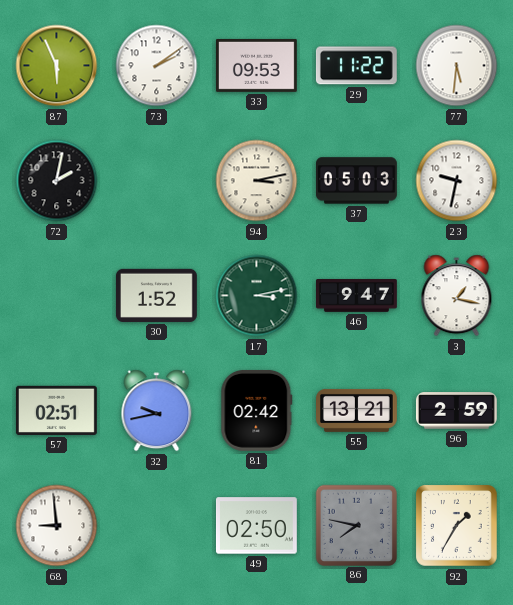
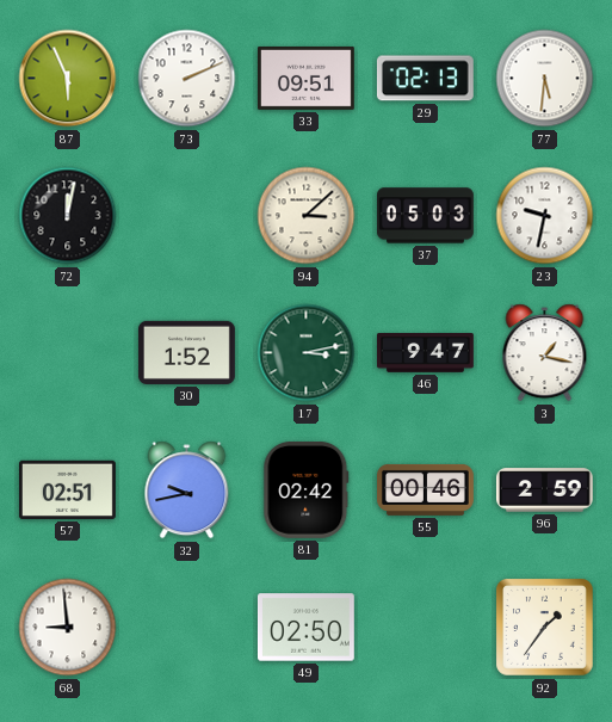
73: 2:09 -> 2:11
33: 09:53 -> 09:51
29: 11:22 -> 02:13
72: 2:02 -> 12:02
94: 3:13 -> 3:08
55: 13:21 -> 00:46
86: 7:47 -> none
92: 1:35 -> 1:36
